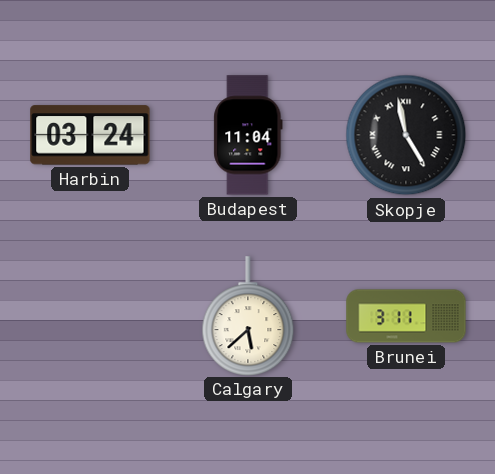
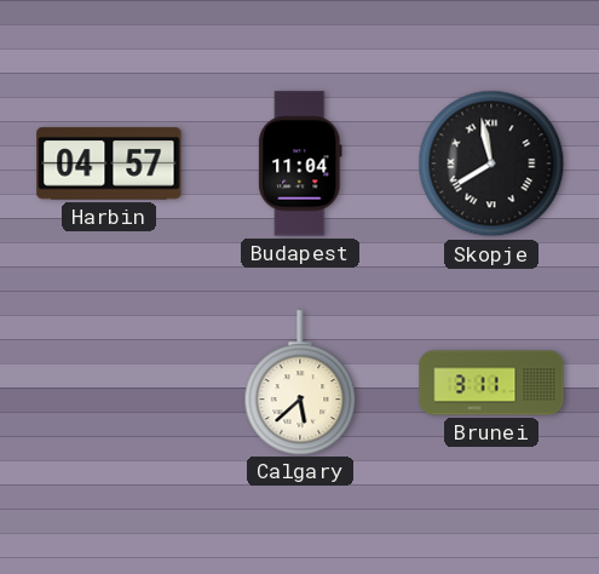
Harbin: 03:24 -> 04:57
Skopje: 4:58 -> 7:58
